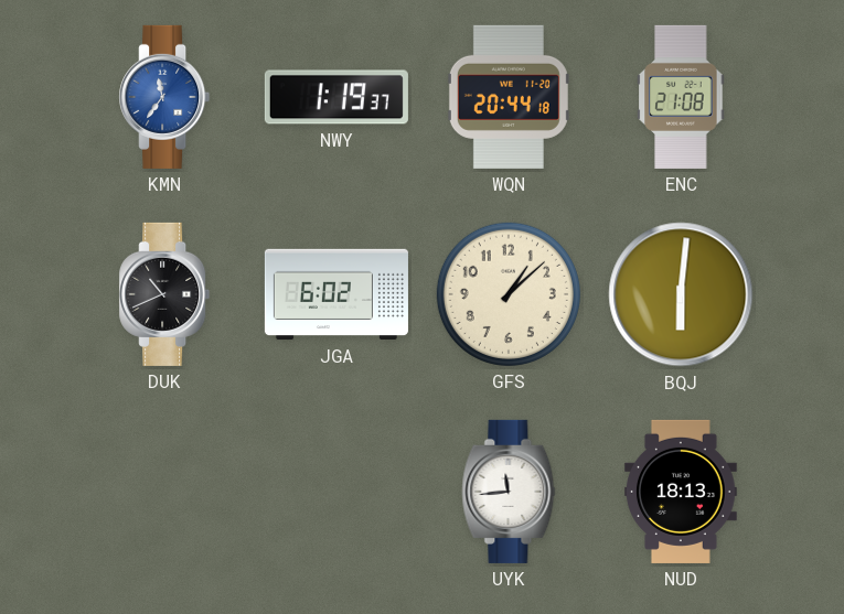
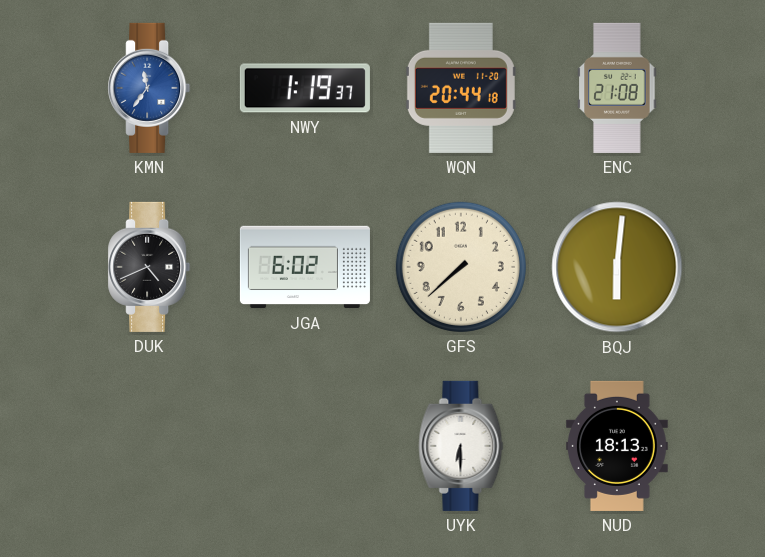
DUK: 10:41 -> 4:41
GFS: 1:08 -> 7:38
UYK: 11:44 -> 6:30
